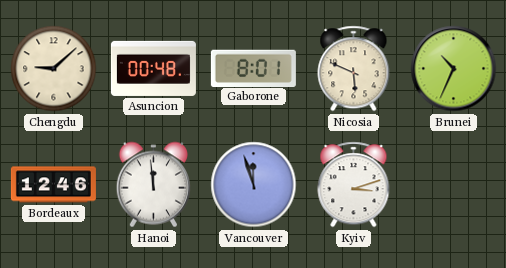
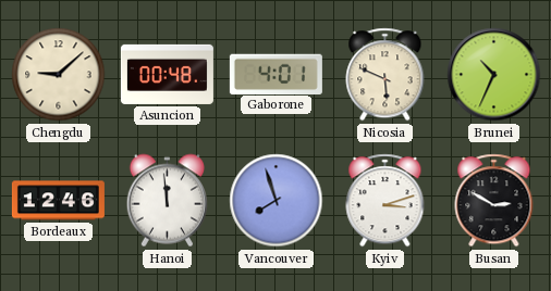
Gaborone: 8:01 -> 4:01
Vancouver: 11:57 -> 7:57
Busan: none -> 2:50
